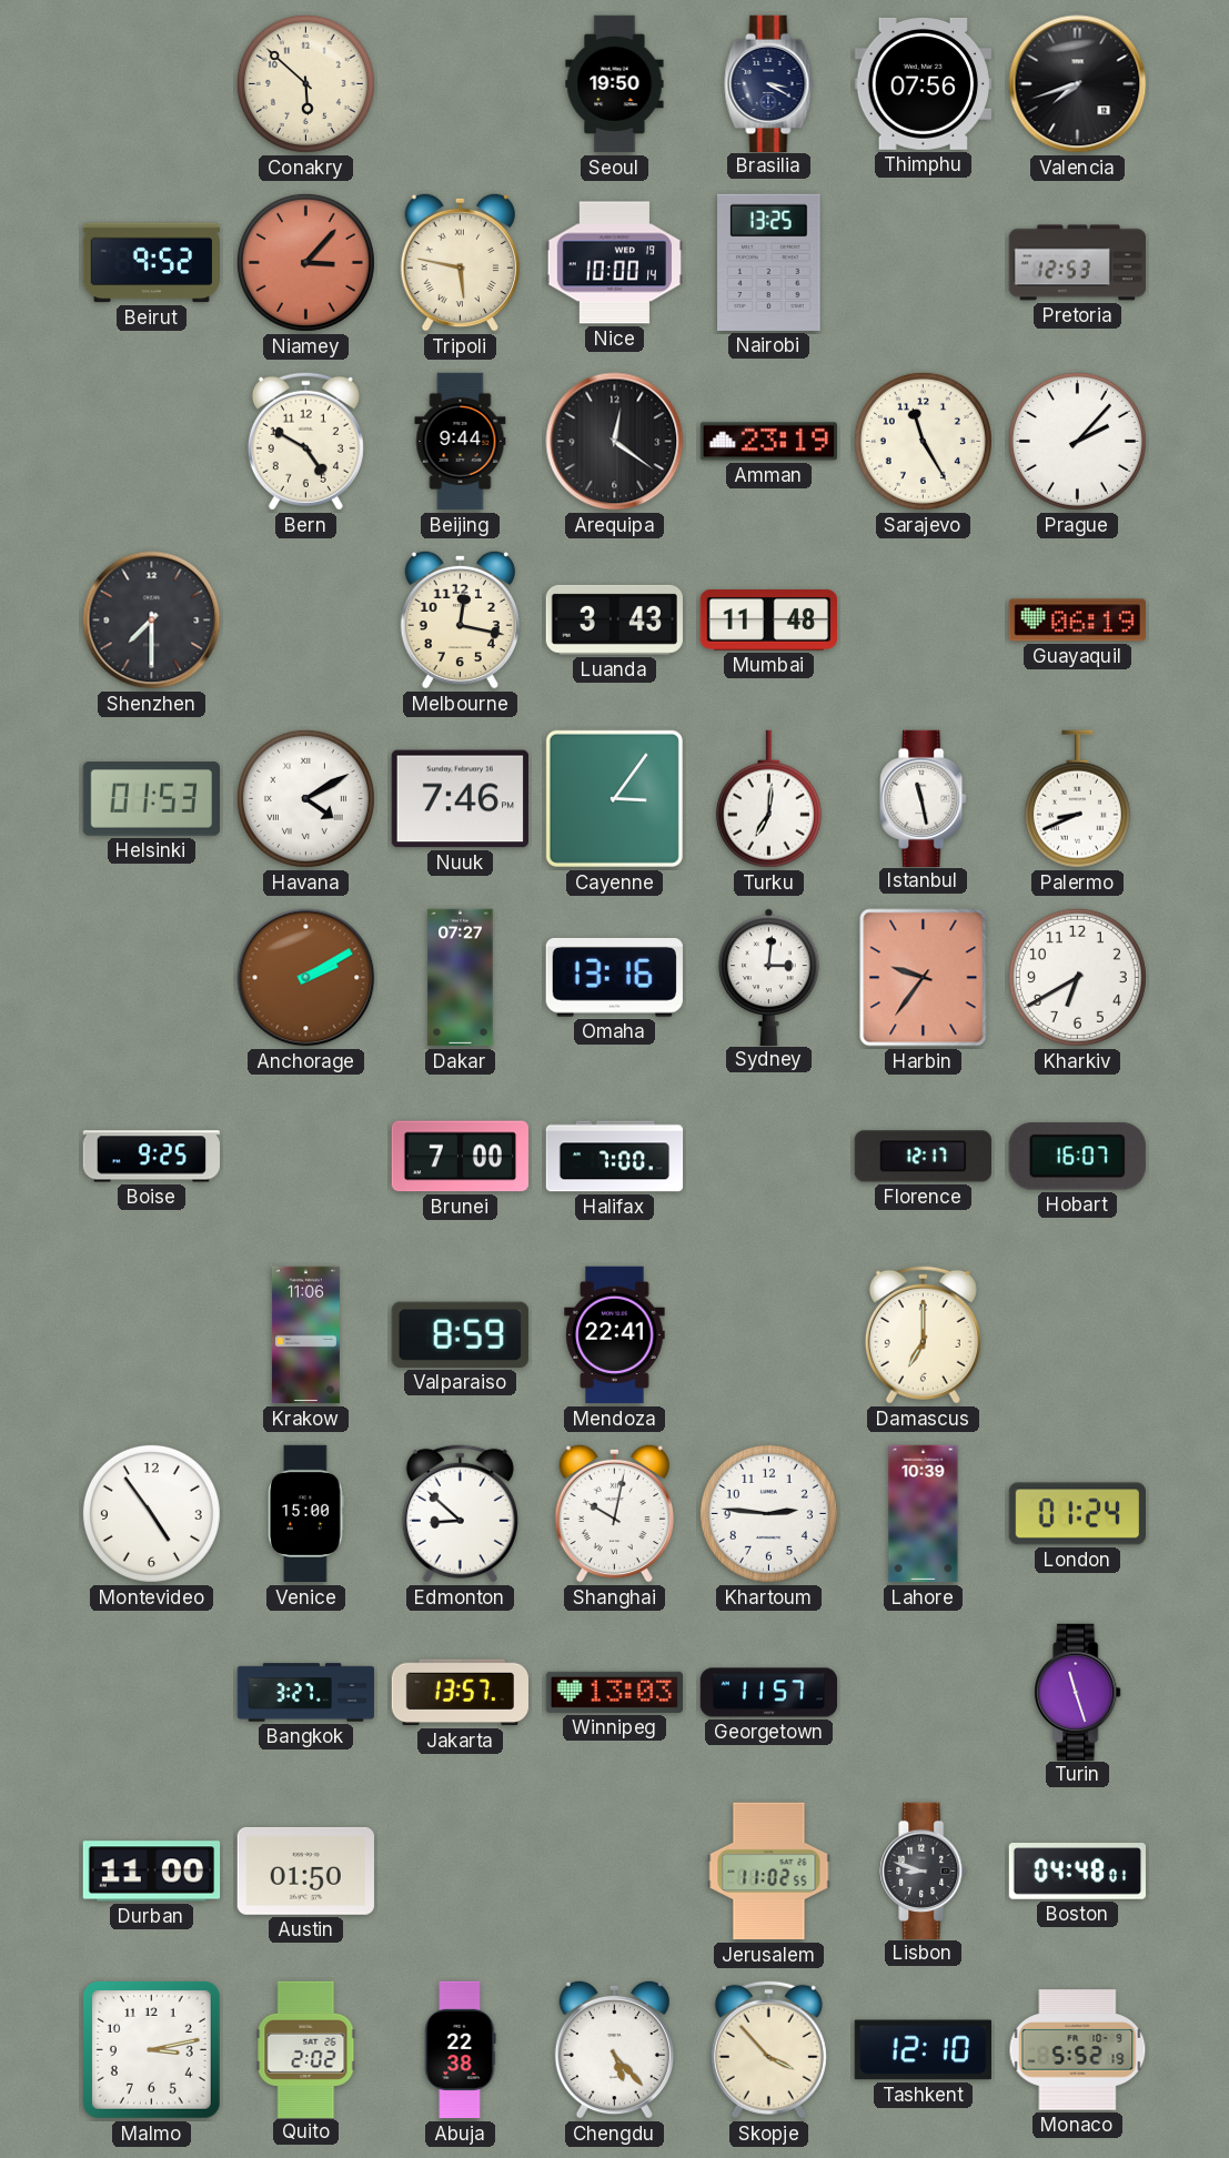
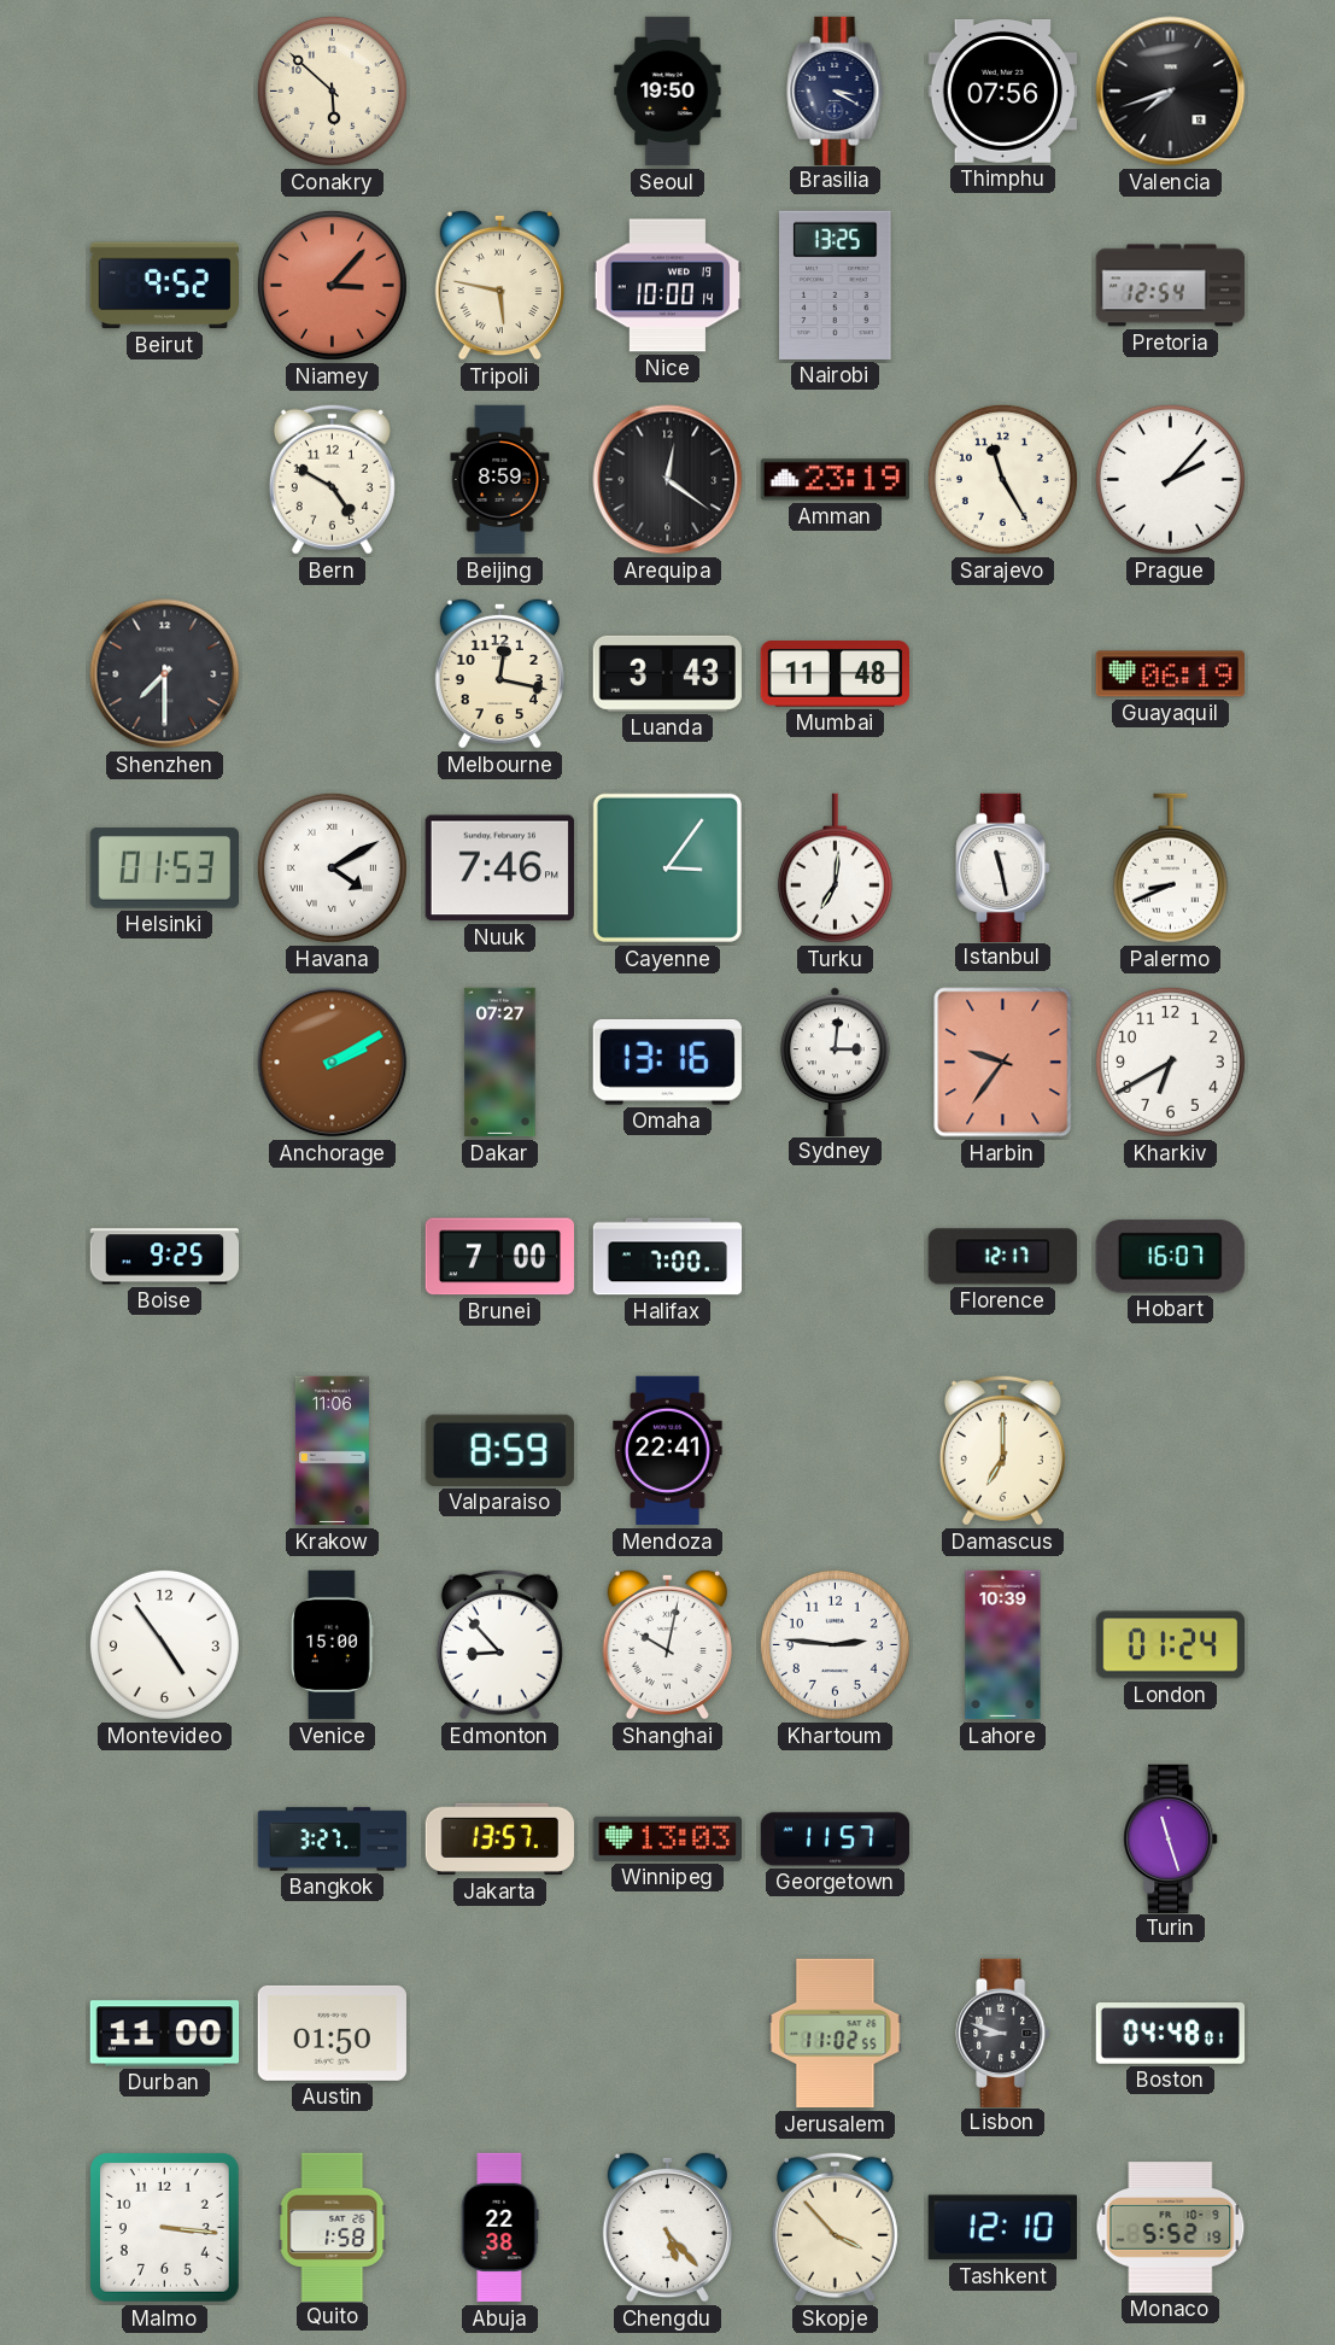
Pretoria: 12:53 -> 12:54
Beijing: 9:44 -> 8:59
Edmonton: 8:52 -> 8:53
Malmo: 3:13 -> 3:16
Quito: 2:02 -> 1:58
